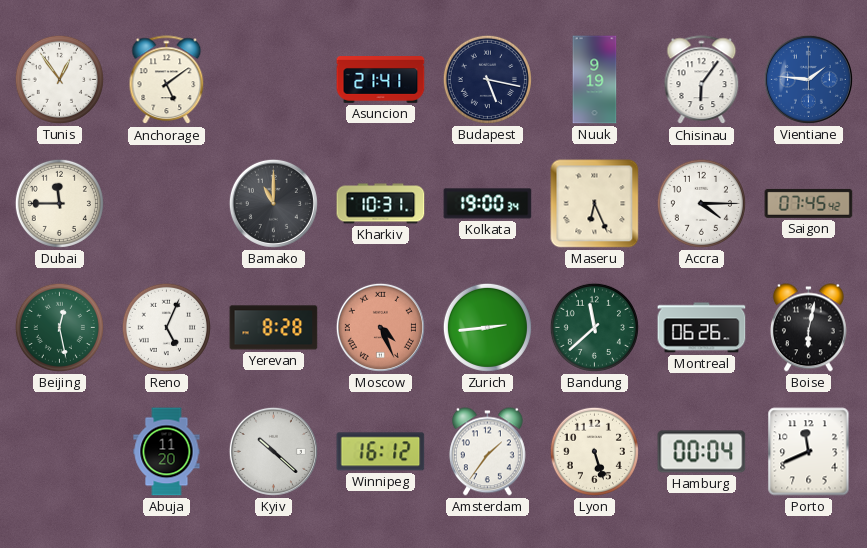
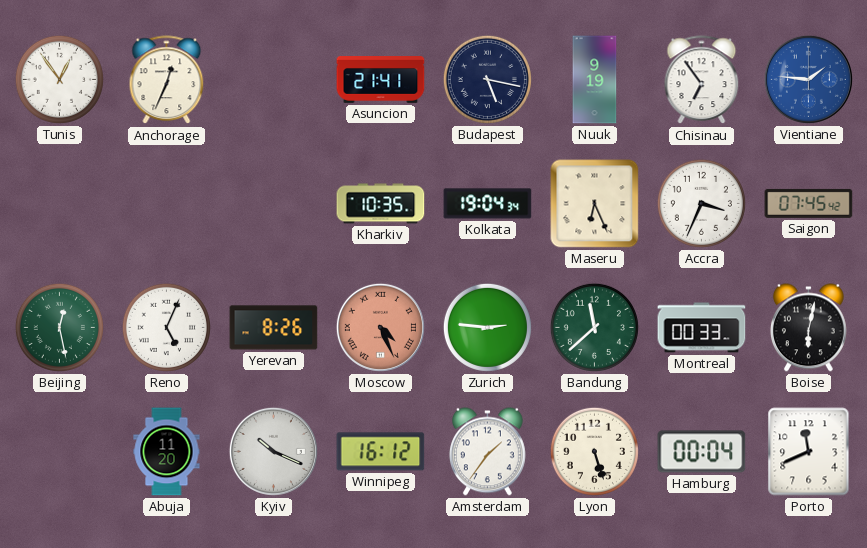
Anchorage: 5:09 -> 12:34
Chisinau: 6:06 -> 6:54
Dubai: 11:45 -> none
Bamako: 11:00 -> none
Kharkiv: 10:31 -> 10:35
Kolkata: 19:00 -> 19:04
Accra: 4:15 -> 3:34
Yerevan: 8:28 -> 8:26
Zurich: 2:44 -> 2:46
Montreal: 06:26 -> 00:33
Kyiv: 10:22 -> 10:19
